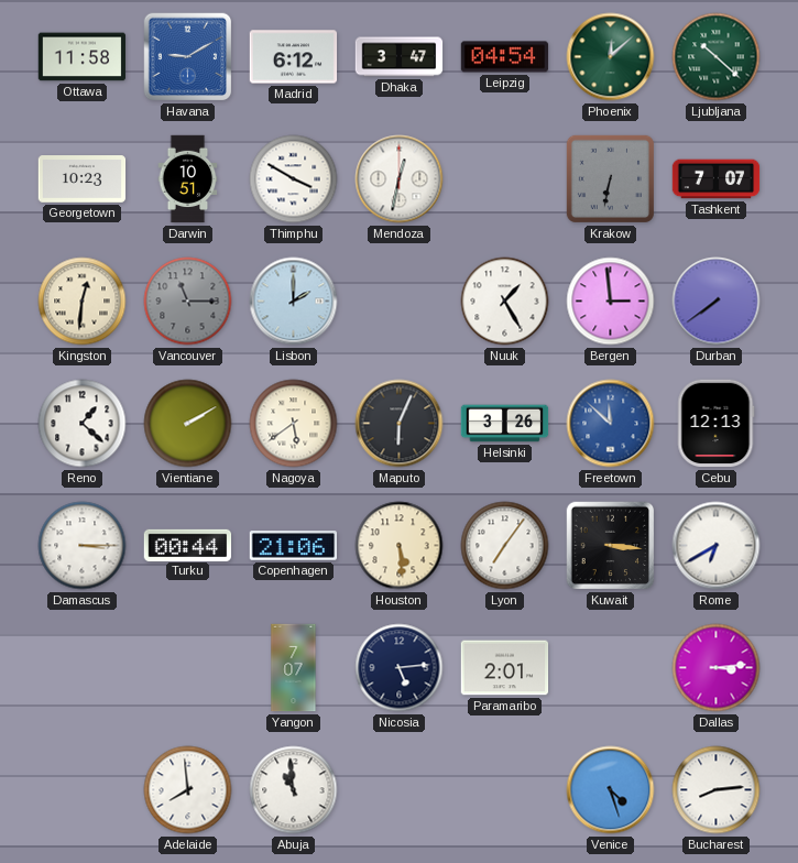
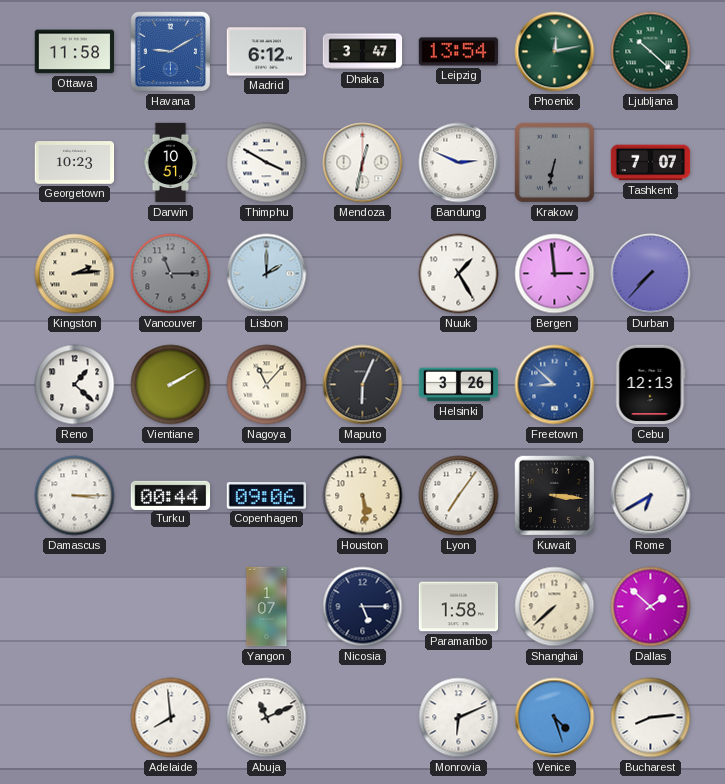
Leipzig: 04:54 -> 13:54
Phoenix: 12:08 -> 12:13
Bandung: none -> 2:49
Kingston: 12:31 -> 2:14
Durban: 7:39 -> 7:37
Nagoya: 5:39 -> 11:07
Freetown: 11:52 -> 8:52
Copenhagen: 21:06 -> 09:06
Yangon: 7:07 -> 1:07
Nicosia: 5:14 -> 5:15
Paramaribo: 2:01 -> 1:58
Shanghai: none -> 7:38
Dallas: 3:14 -> 1:52
Abuja: 10:59 -> 11:11
Monrovia: none -> 6:11
